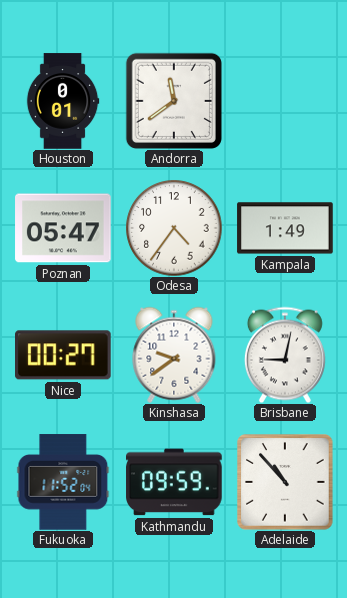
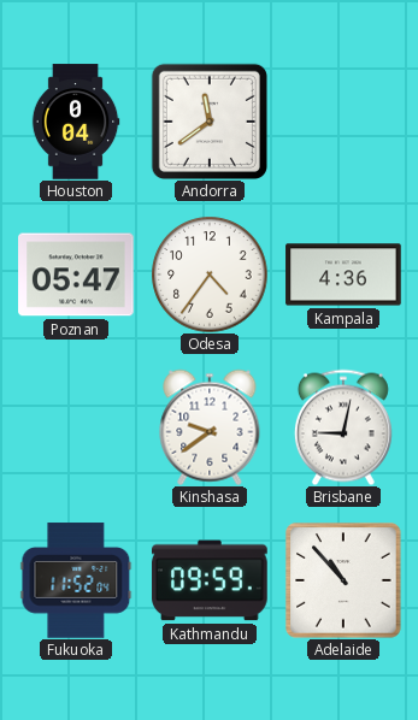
Houston: 0:01 -> 0:04
Kampala: 1:49 -> 4:36
Nice: 00:27 -> none
